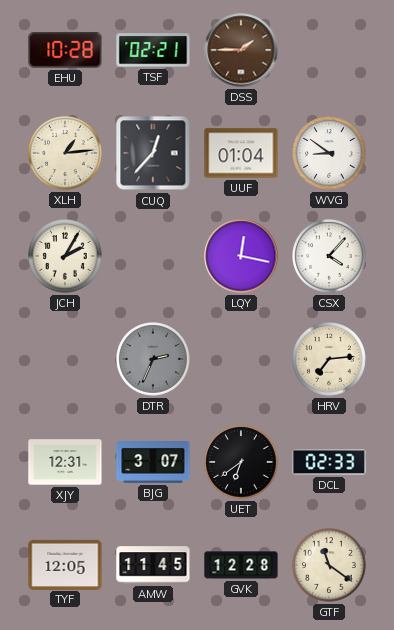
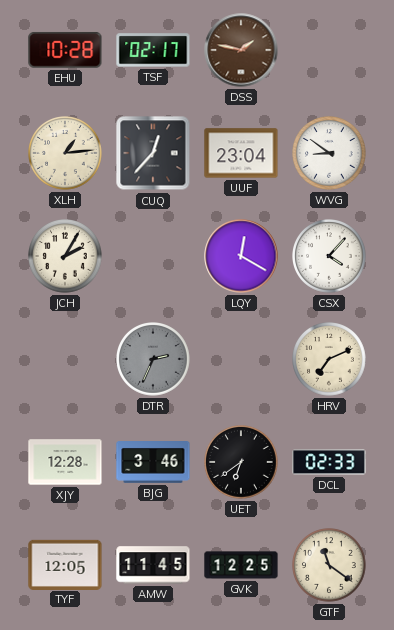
TSF: 02:21 -> 02:17
DSS: 1:45 -> 1:47
UUF: 01:04 -> 23:04
LQY: 12:17 -> 12:20
HRV: 7:14 -> 7:11
XJY: 12:31 -> 12:28
BJG: 3:07 -> 3:46
GVK: 12:28 -> 12:25
